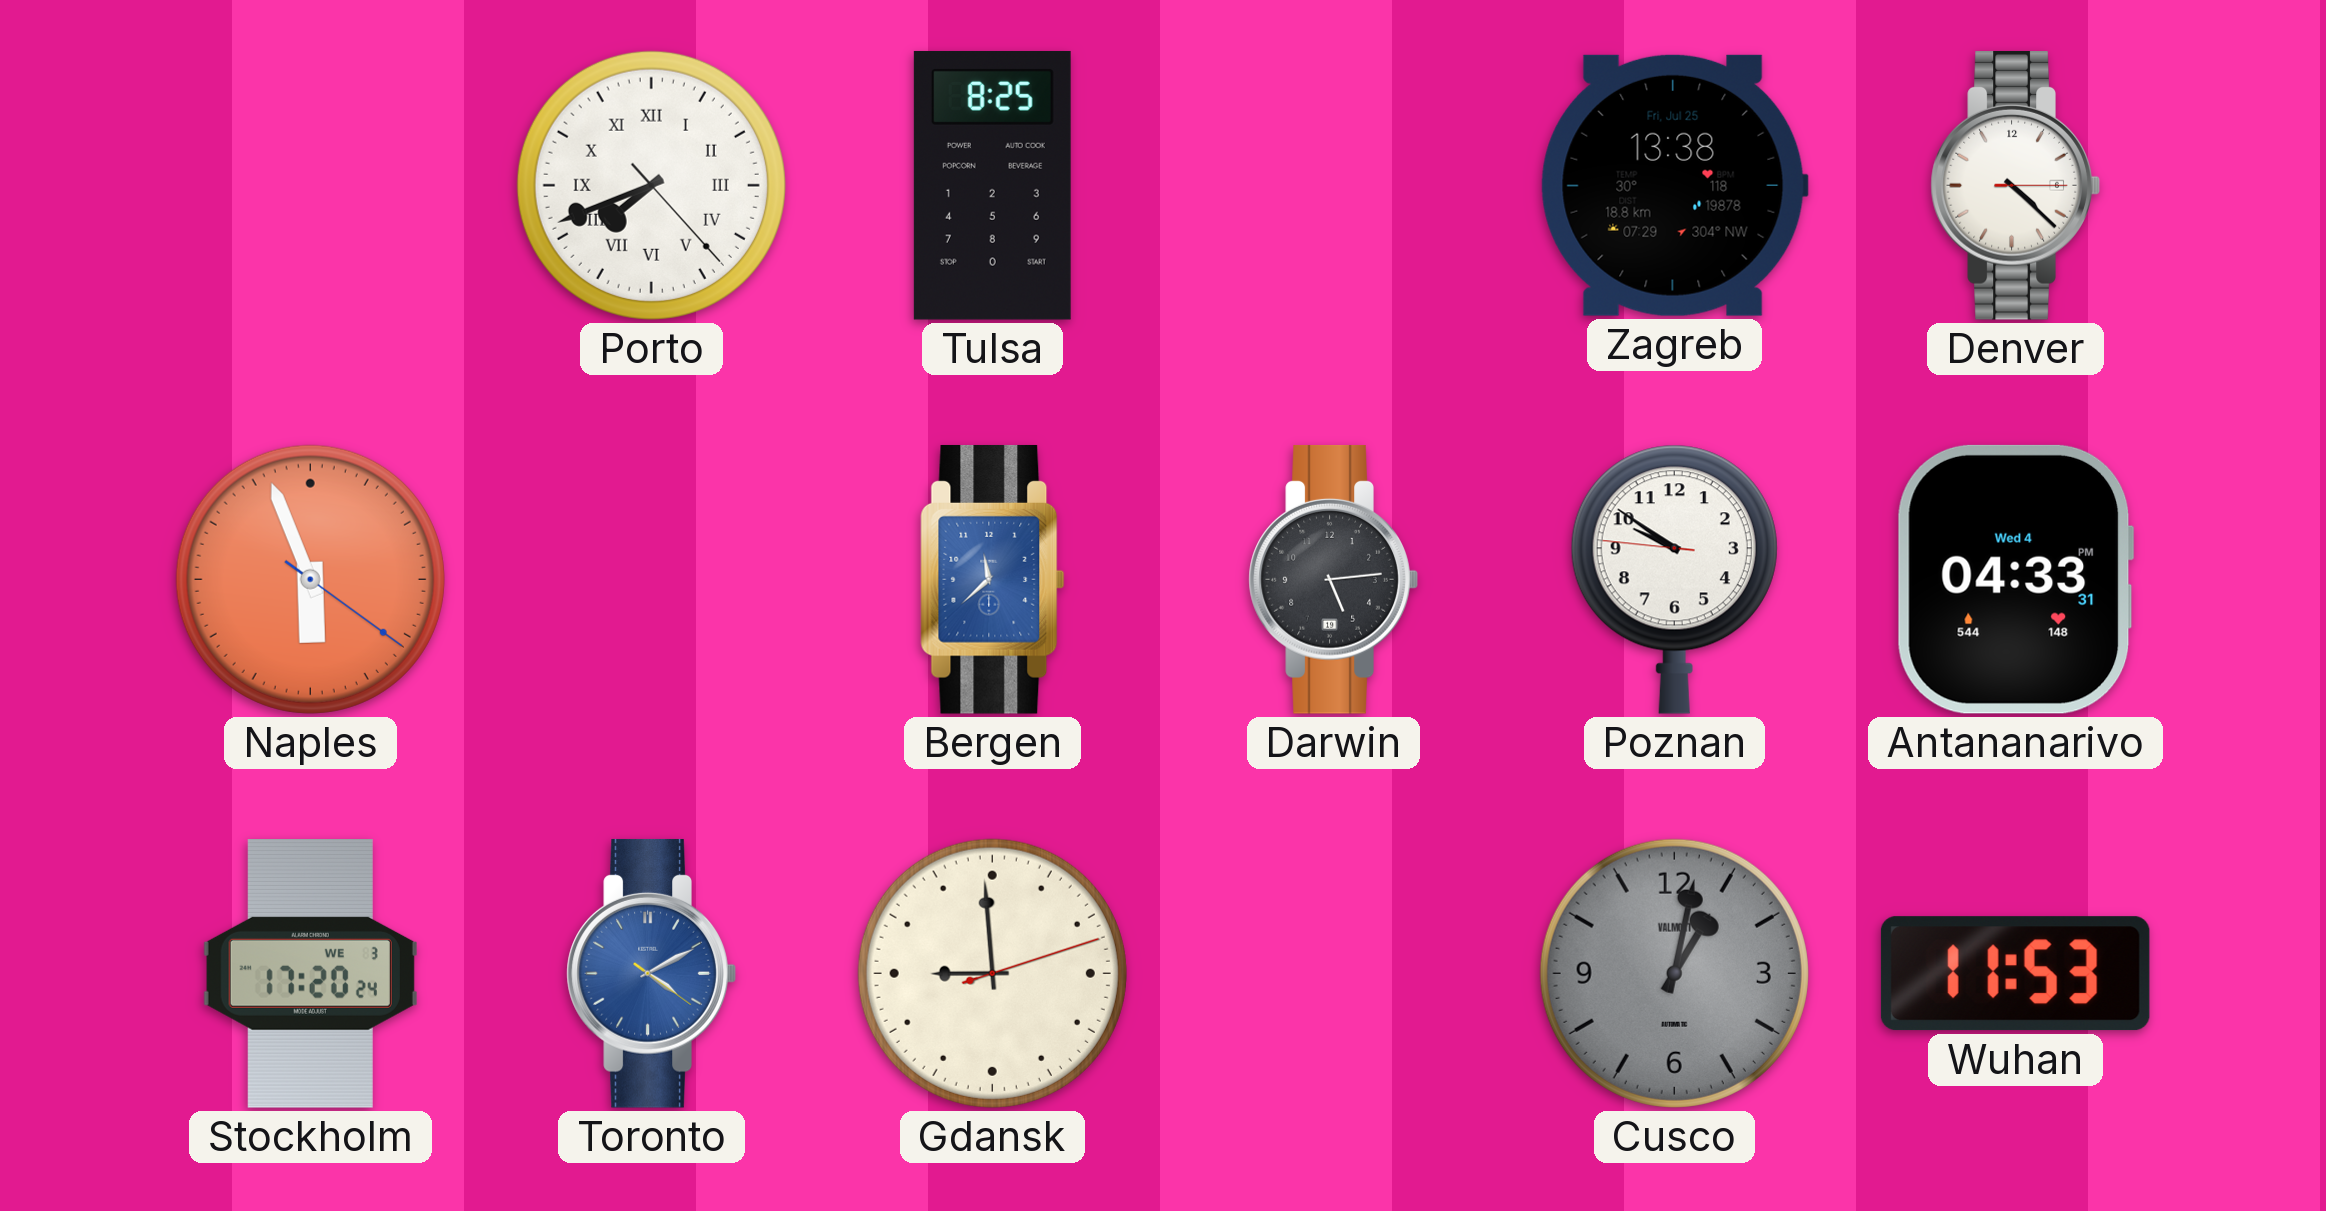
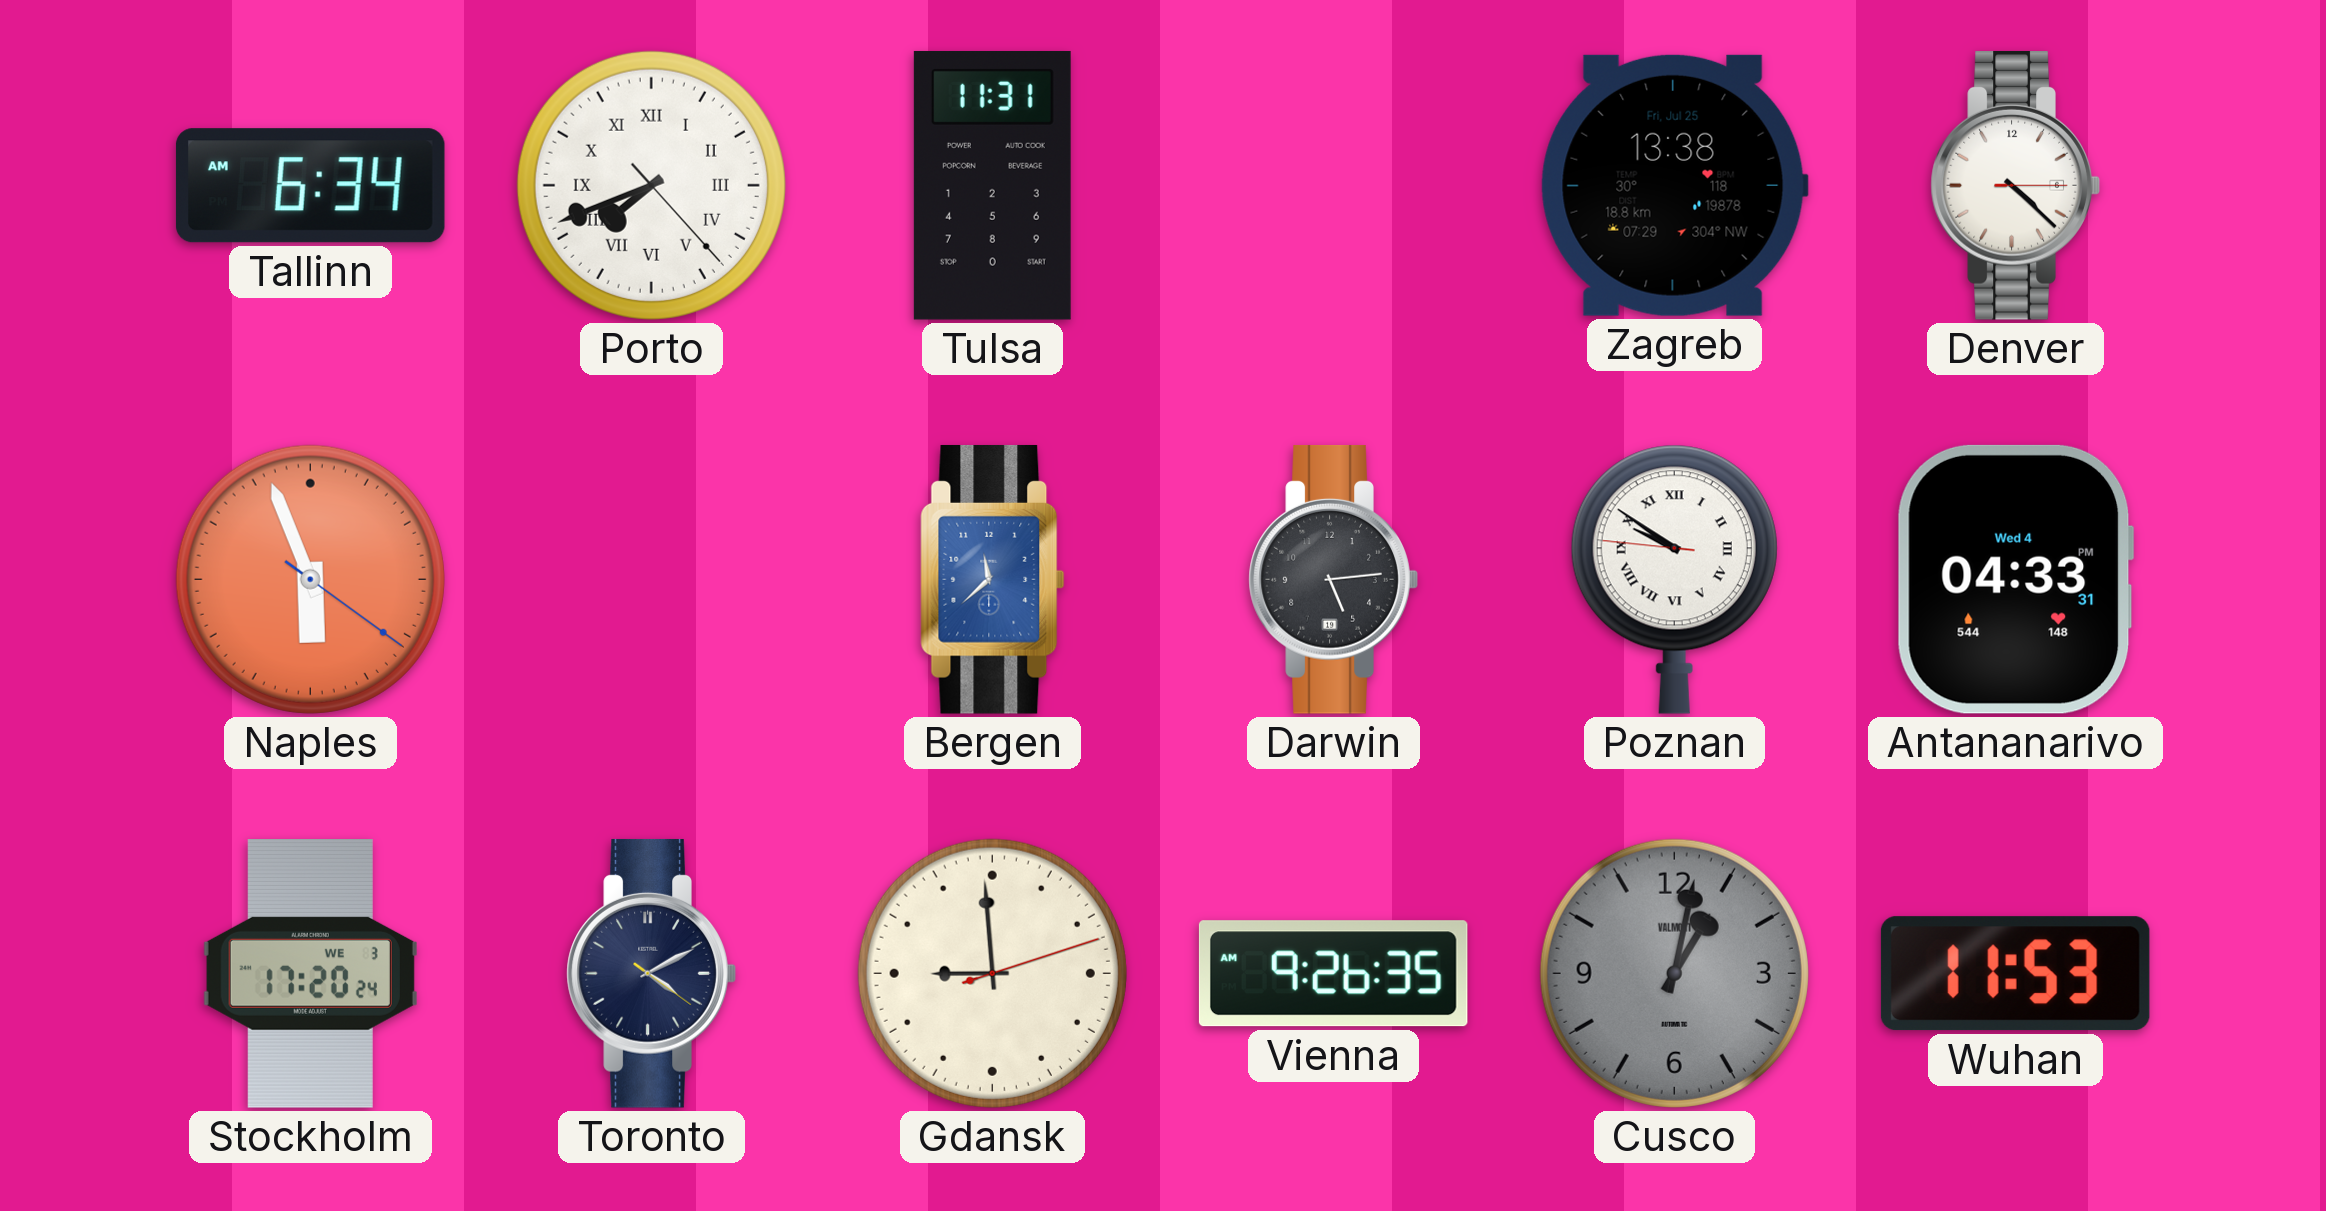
Tallinn: none -> 6:34
Tulsa: 8:25 -> 11:31
Poznan numerals: Arabic -> Roman
Toronto dial: blue -> navy
Vienna: none -> 9:26
